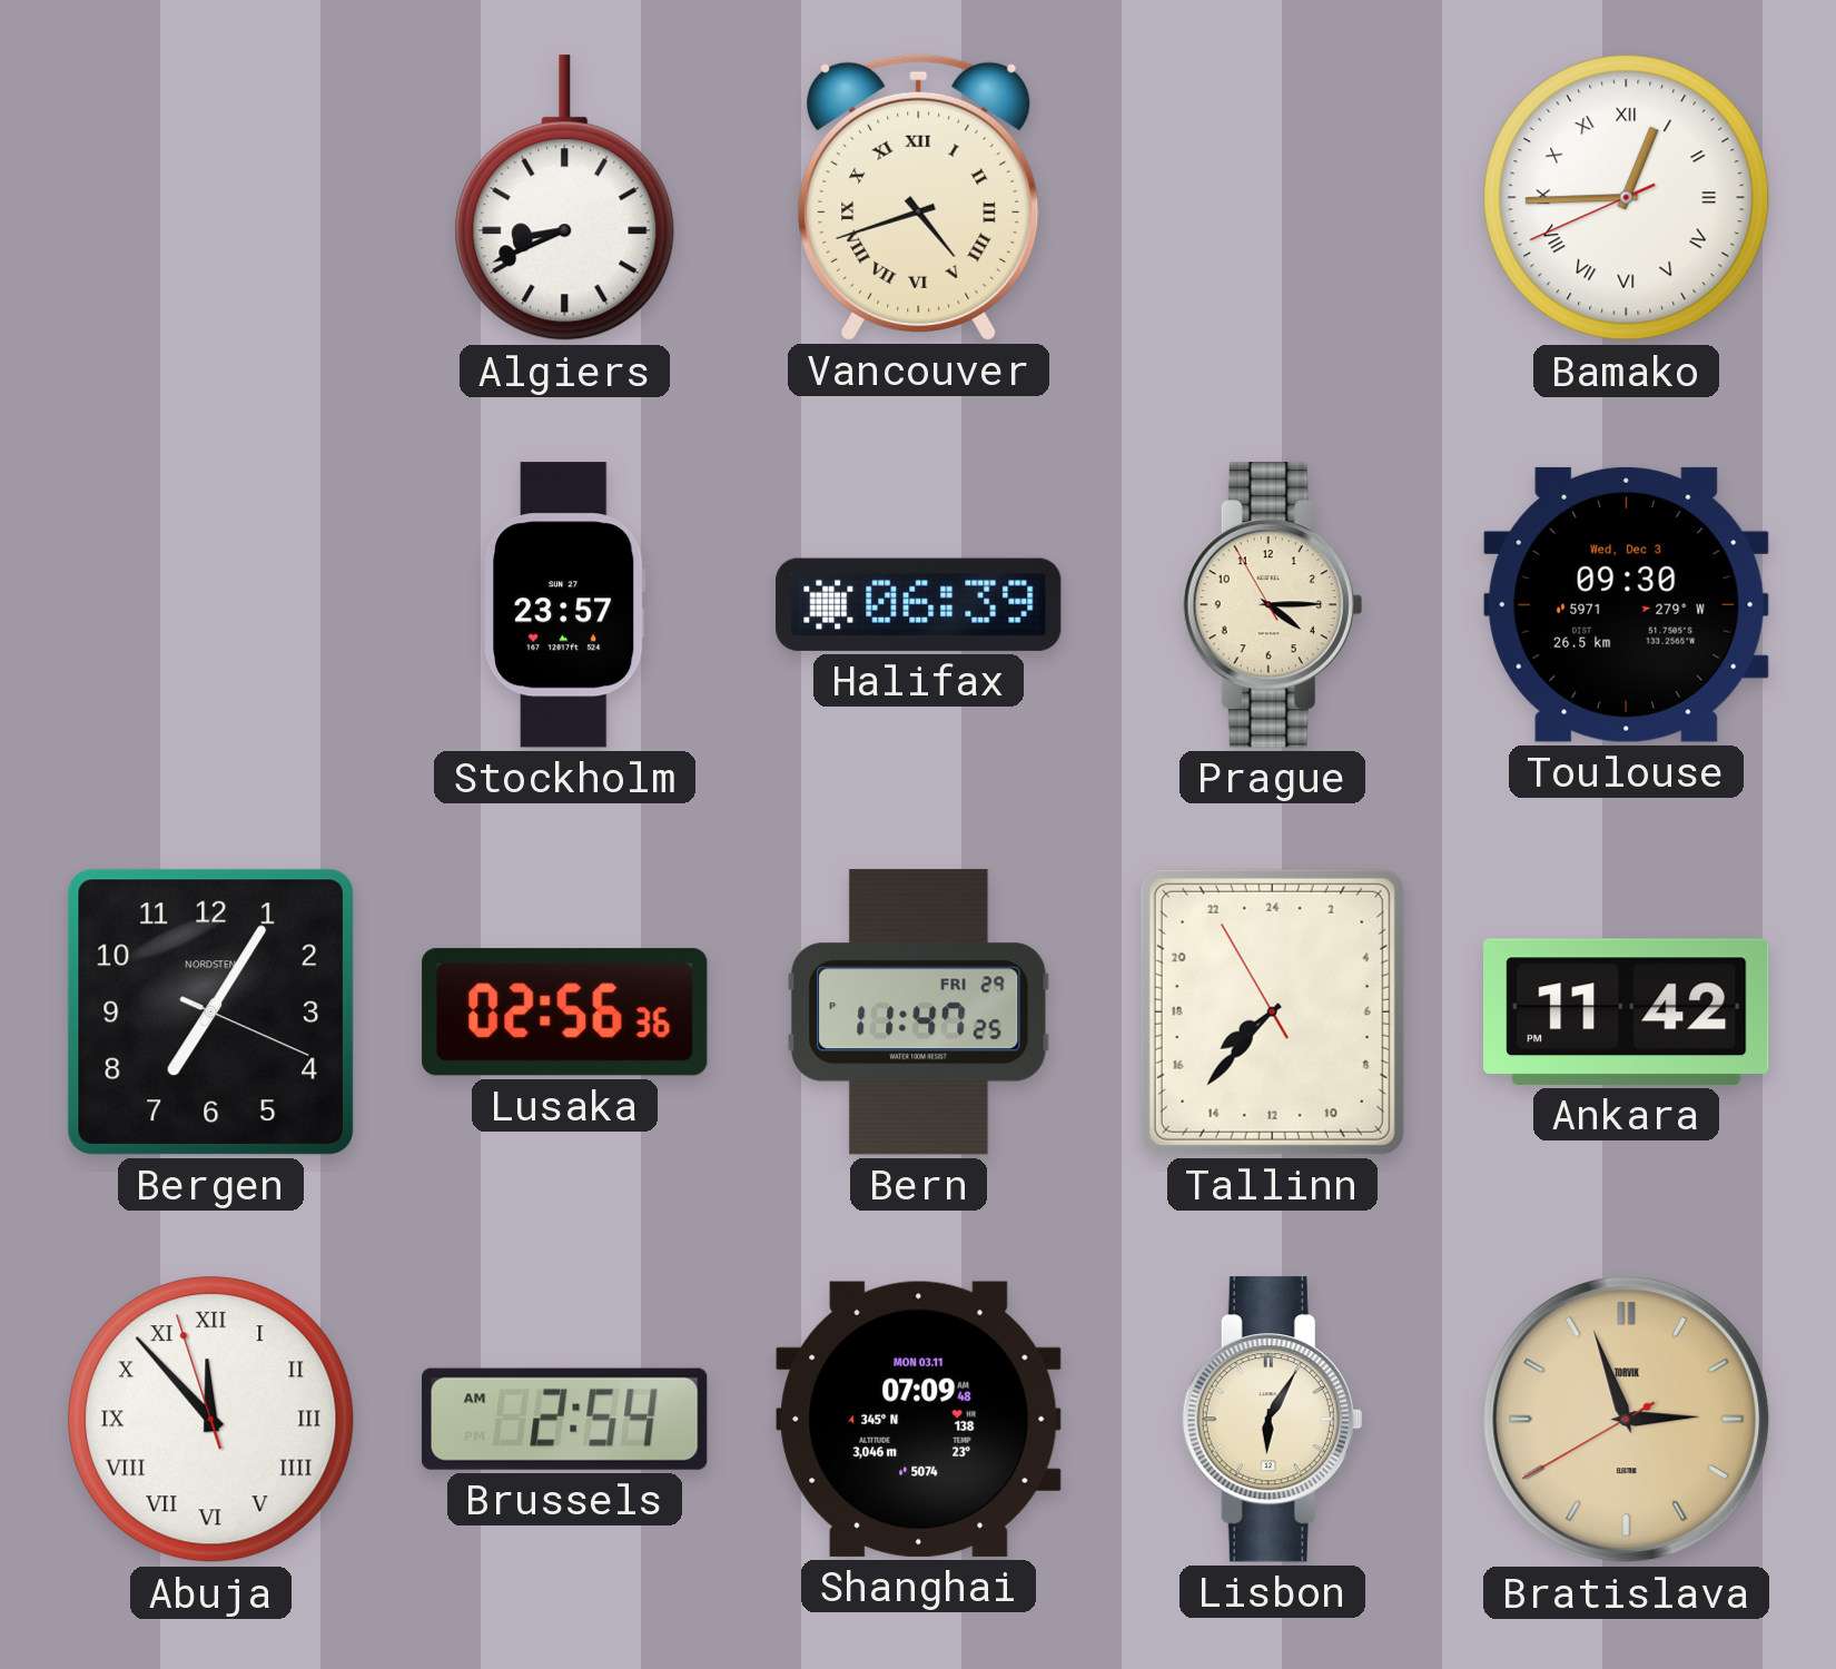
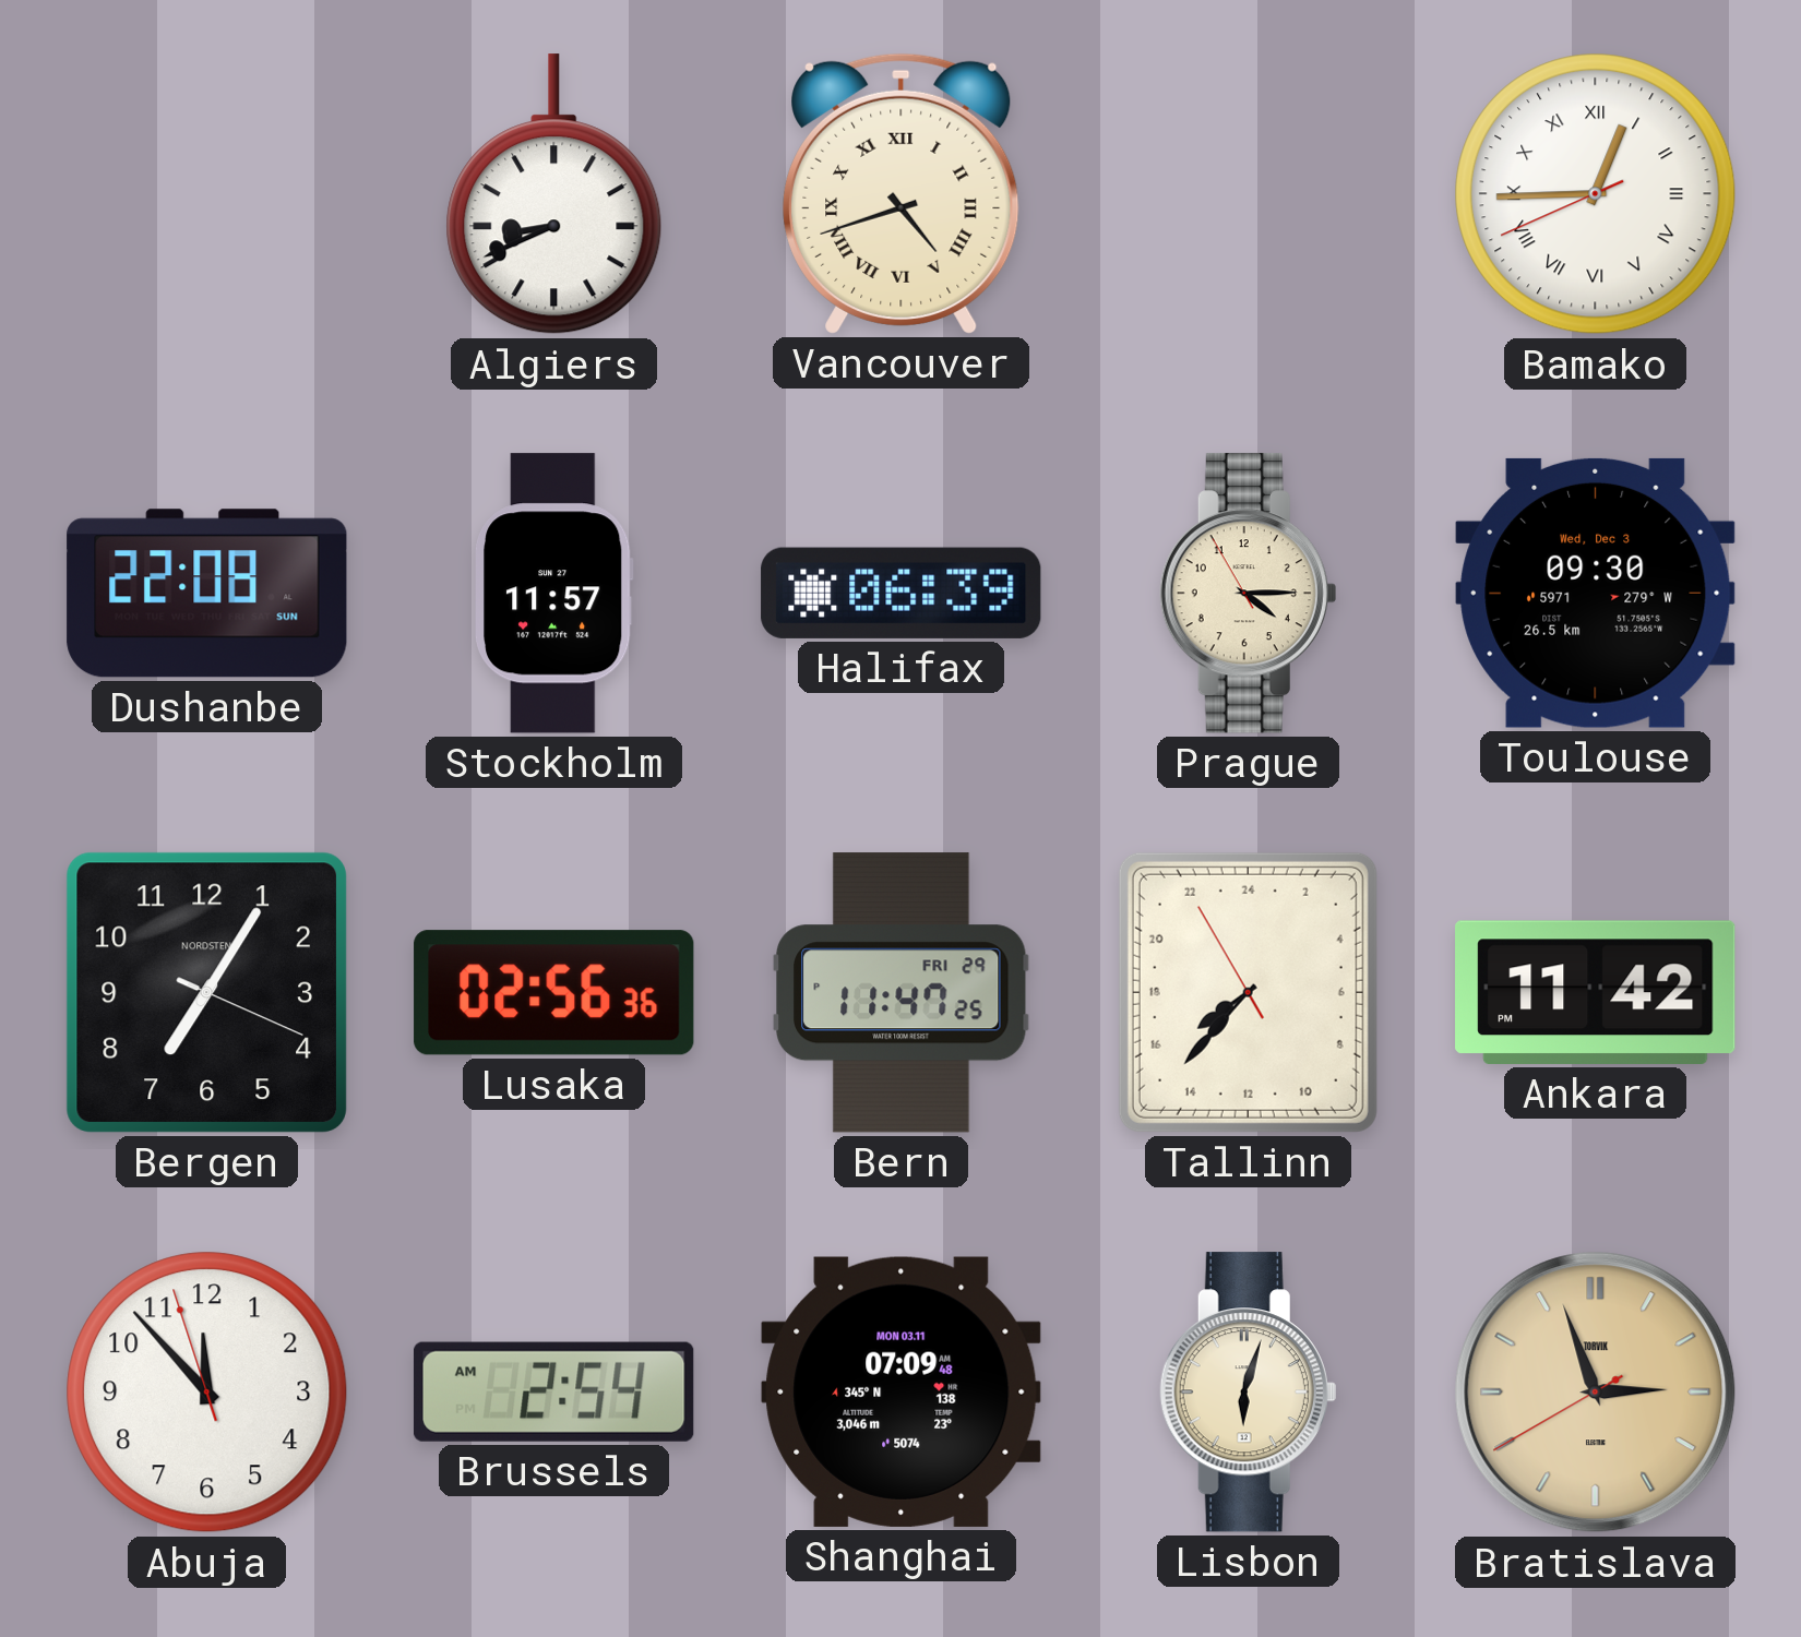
Dushanbe: none -> 22:08
Stockholm: 23:57 -> 11:57
Abuja numerals: Roman -> Arabic
Lisbon: 6:05 -> 6:03
